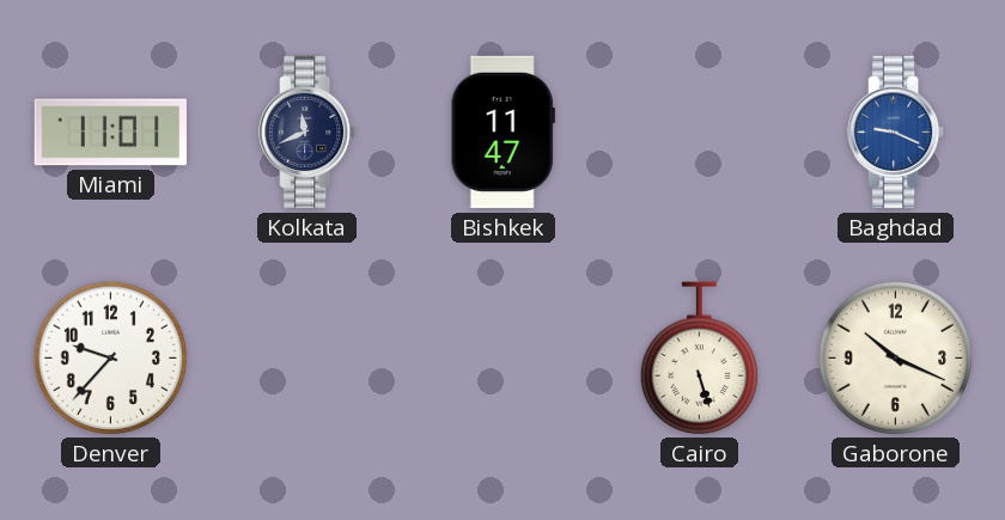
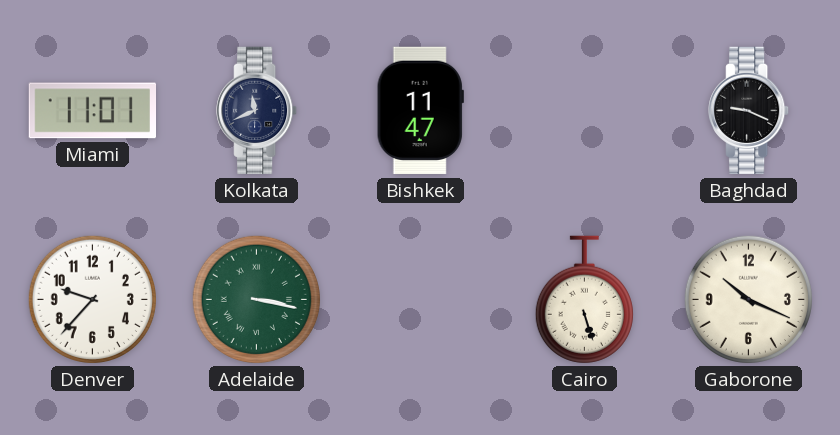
Baghdad dial: blue -> black
Adelaide: none -> 3:17
